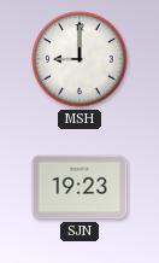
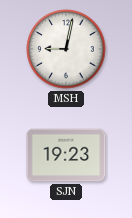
MSH: 9:00 -> 9:02
